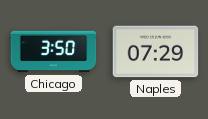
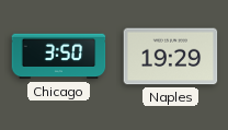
Naples: 07:29 -> 19:29
